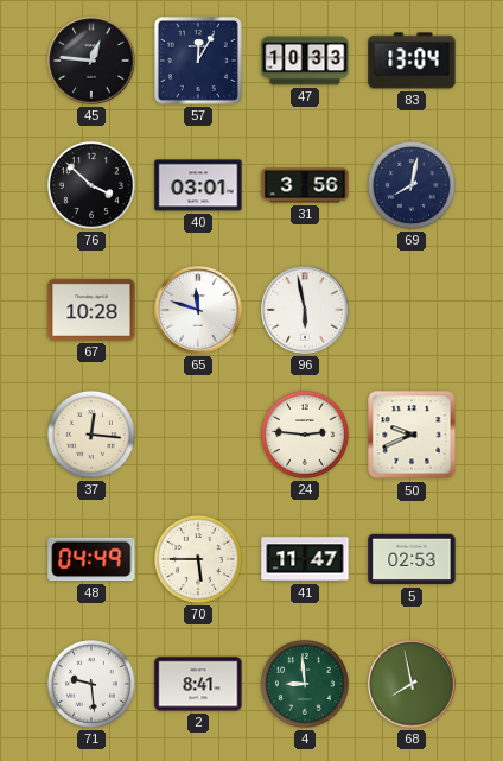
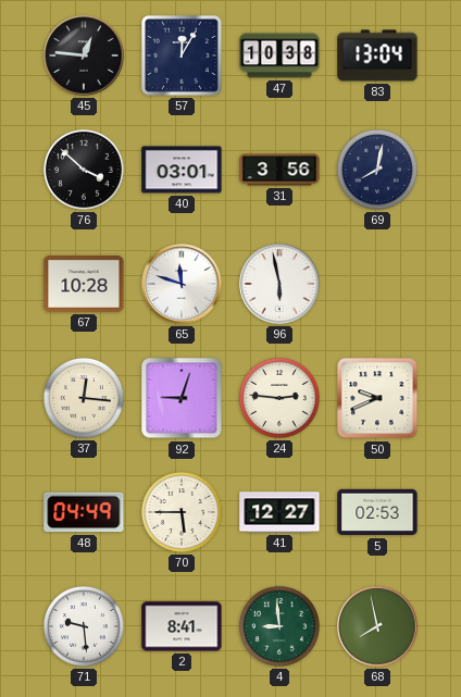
47: 10:33 -> 10:38
92: none -> 9:03
41: 11:47 -> 12:27
